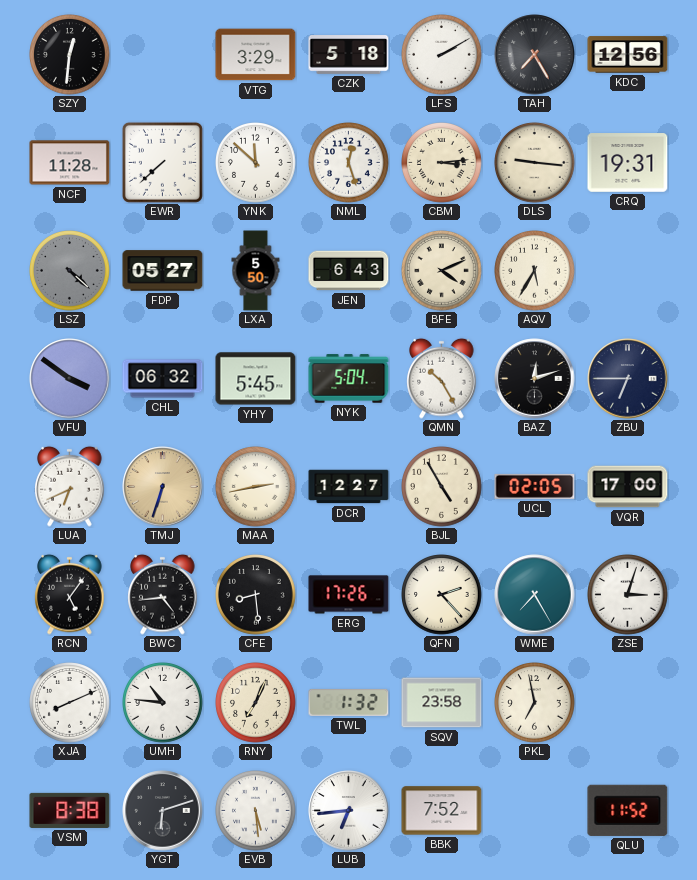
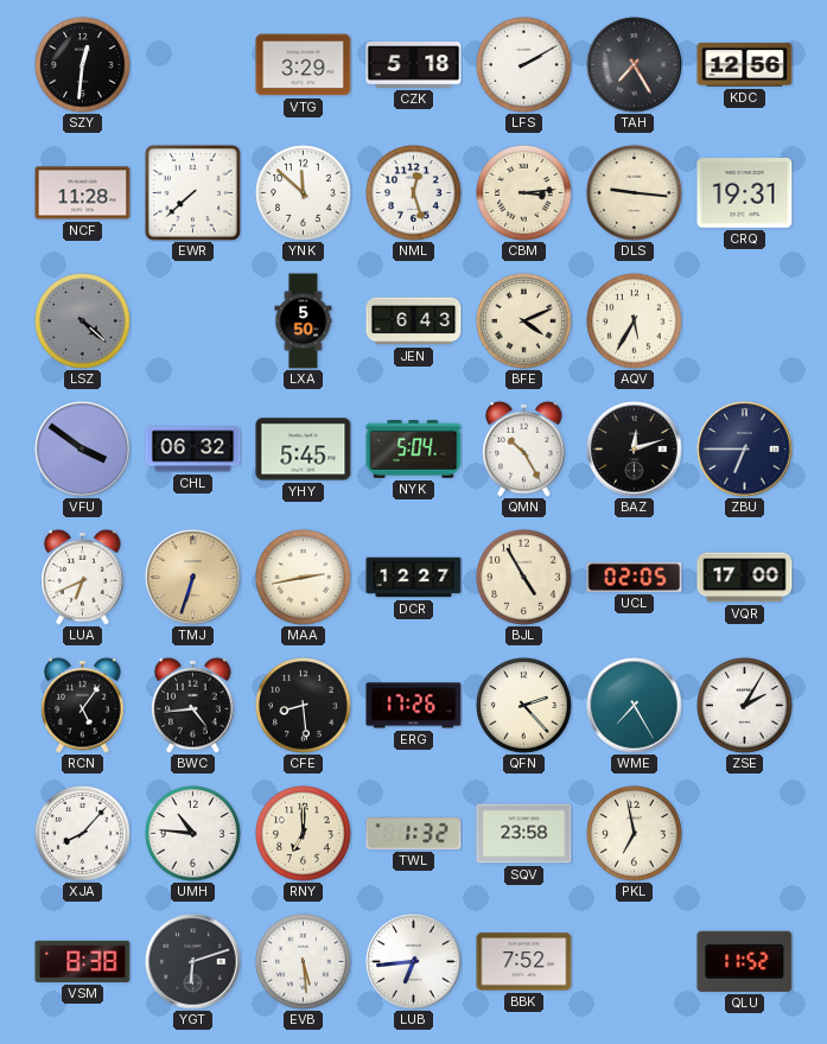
FDP: 05:27 -> none
ZSE: 3:03 -> 2:05
XJA: 8:11 -> 8:07
RNY: 7:04 -> 7:00
